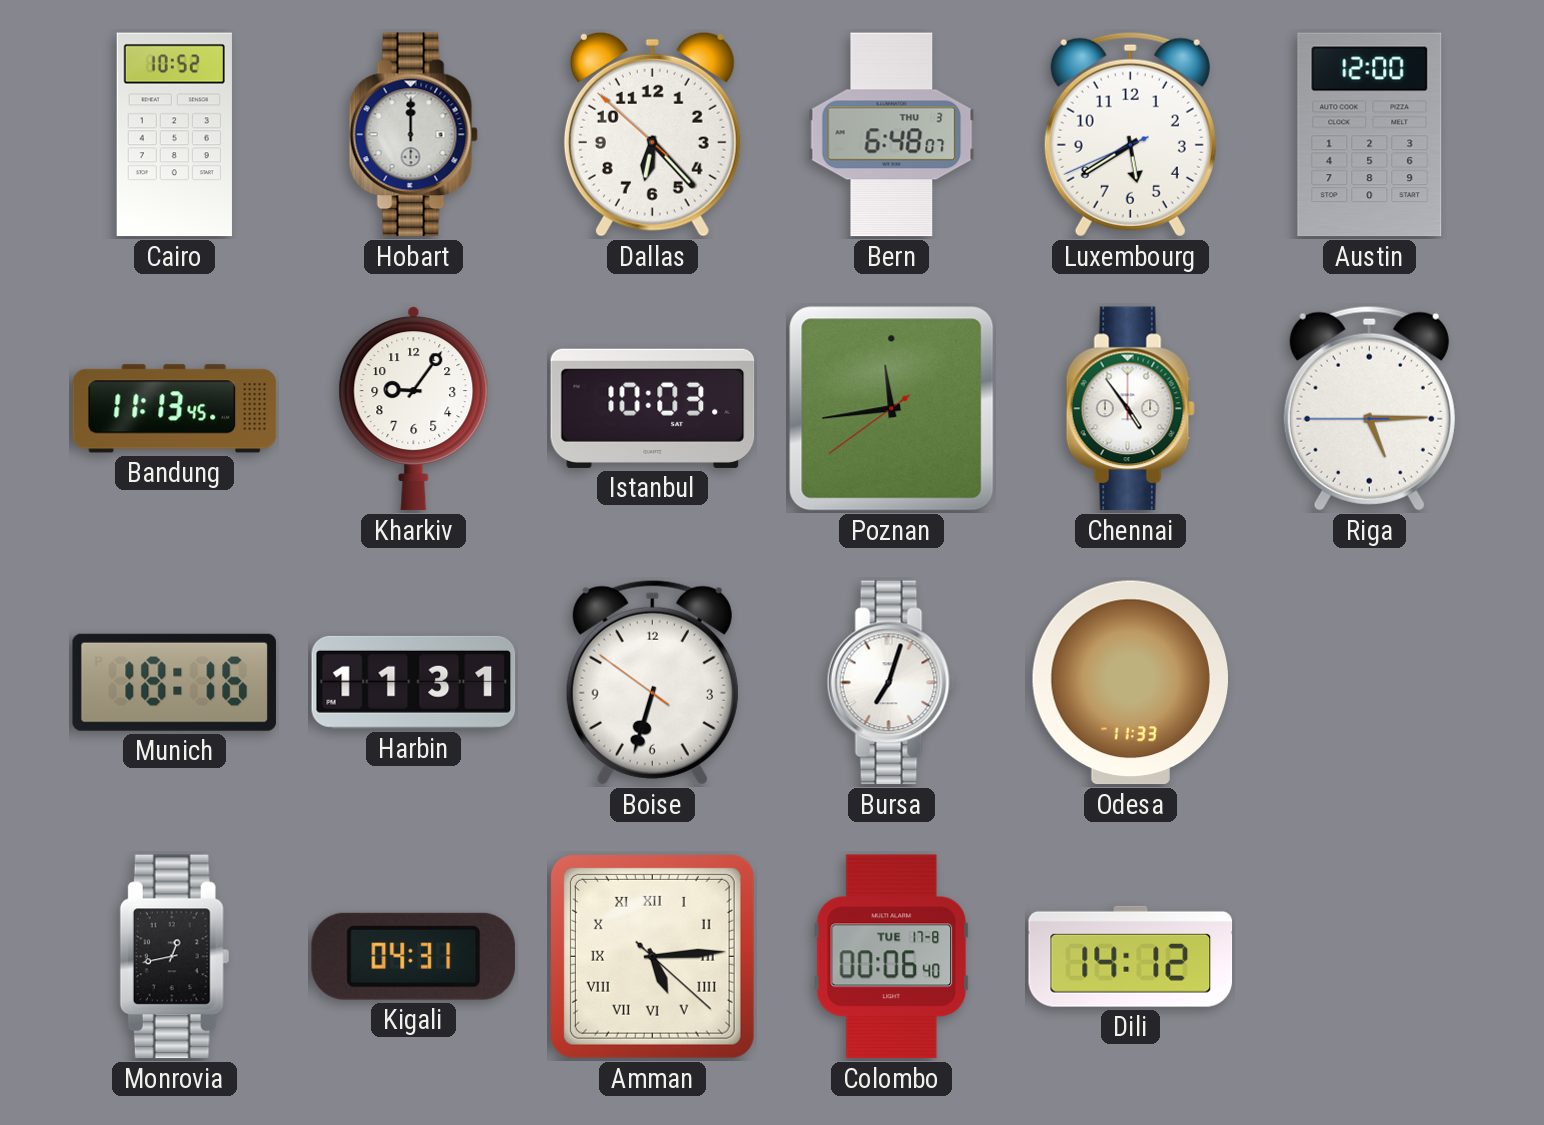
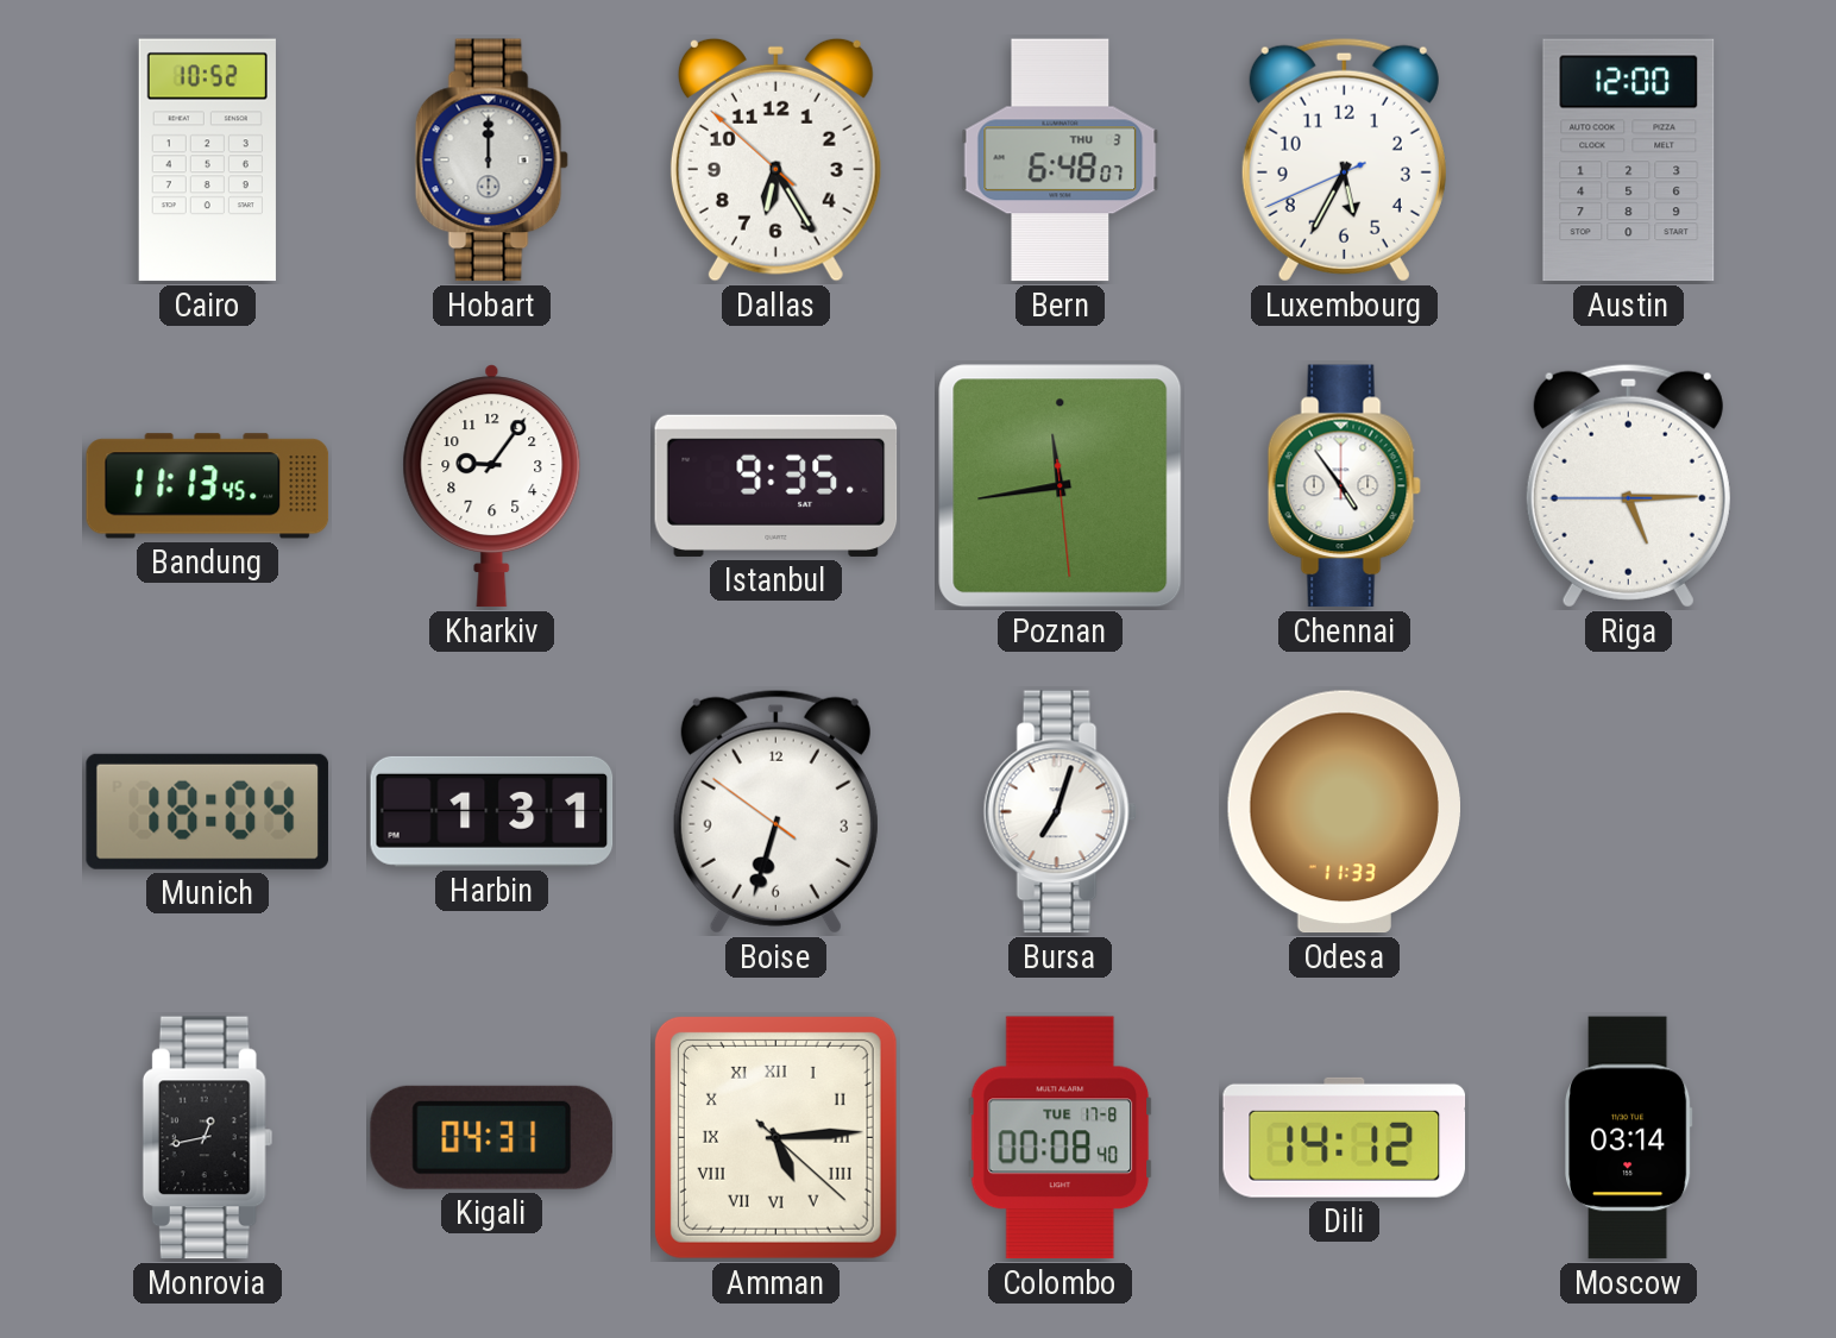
Dallas: 6:22 -> 6:24
Luxembourg: 5:39 -> 5:34
Istanbul: 10:03 -> 9:35
Poznan: 11:43:39 -> 11:43:29
Munich: 18:16 -> 18:04
Harbin: 11:31 -> 1:31
Colombo: 00:06 -> 00:08
Moscow: none -> 03:14
